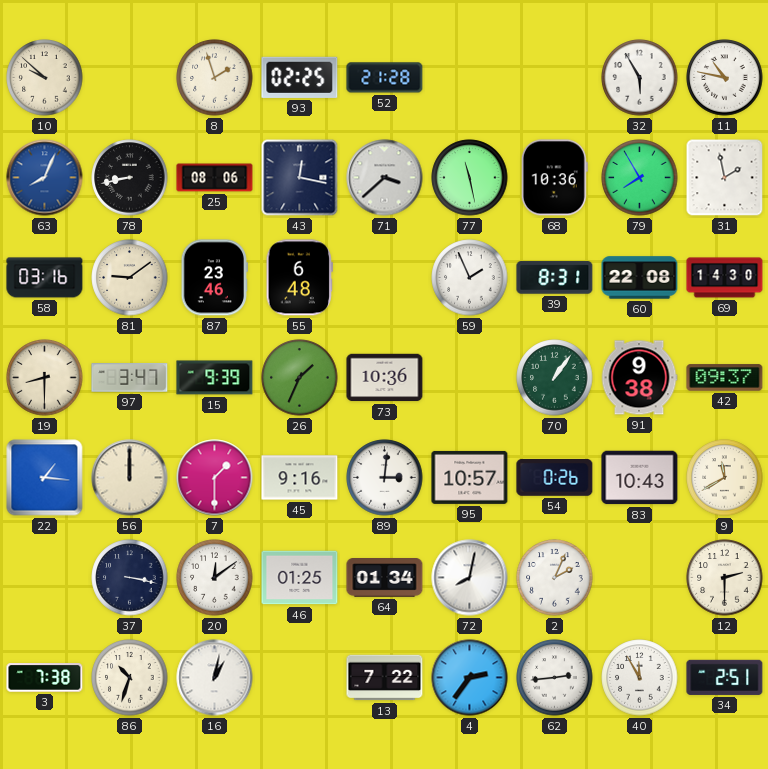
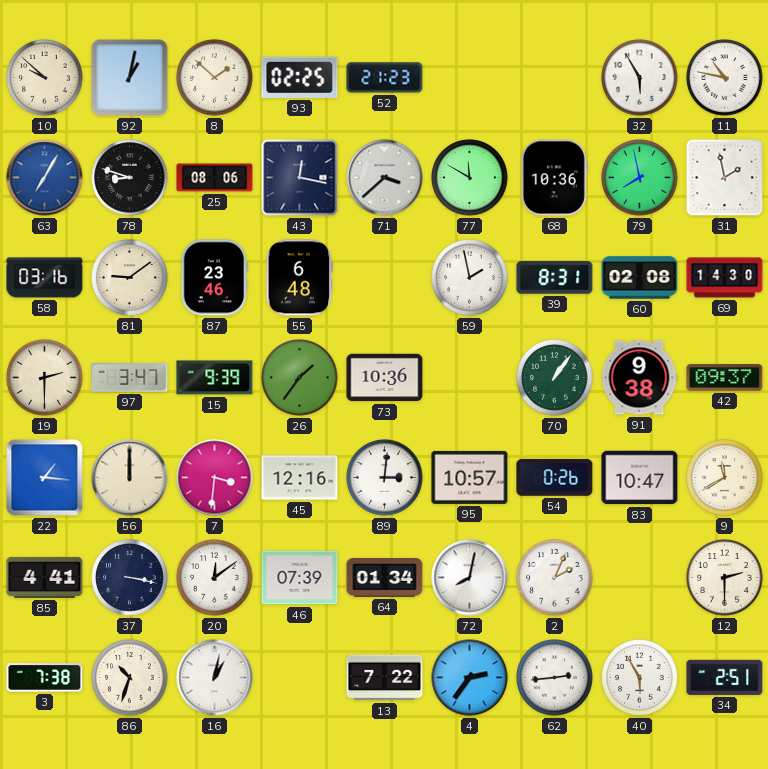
92: none -> 1:02
8: 1:57 -> 1:52
52: 21:28 -> 21:23
63: 8:04 -> 7:05
78: 8:43 -> 8:48
77: 11:28 -> 11:50
79: 7:55 -> 7:58
59: 1:56 -> 1:58
60: 22:08 -> 02:08
19: 8:30 -> 2:30
26: 1:34 -> 1:36
7: 1:30 -> 3:31
45: 9:16 -> 12:16
83: 10:43 -> 10:47
85: none -> 4:41
46: 01:25 -> 07:39
40: 11:55 -> 5:55
